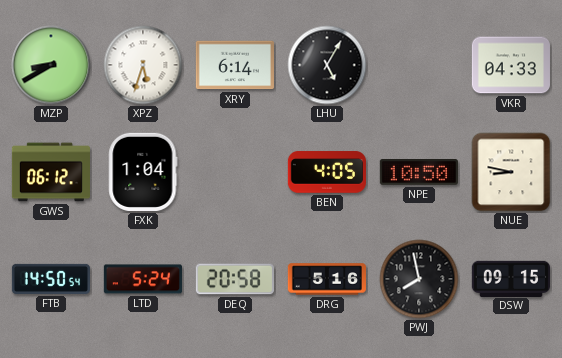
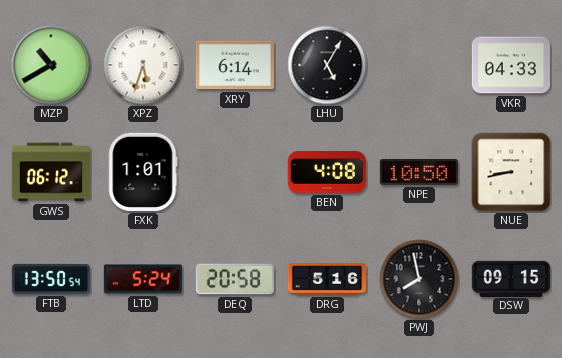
MZP: 8:40 -> 10:40
FXK: 1:04 -> 1:01
BEN: 4:05 -> 4:08
NUE: 8:47 -> 8:43
FTB: 14:50 -> 13:50
